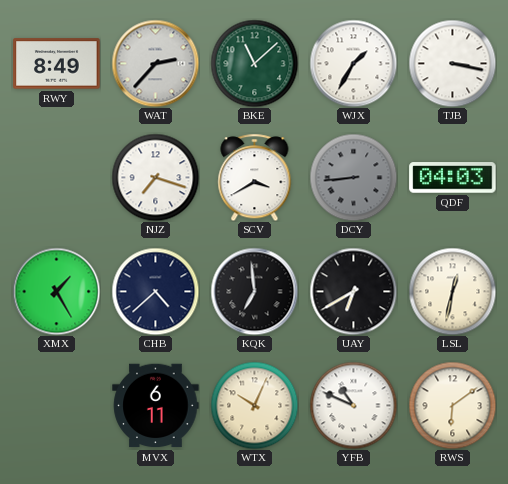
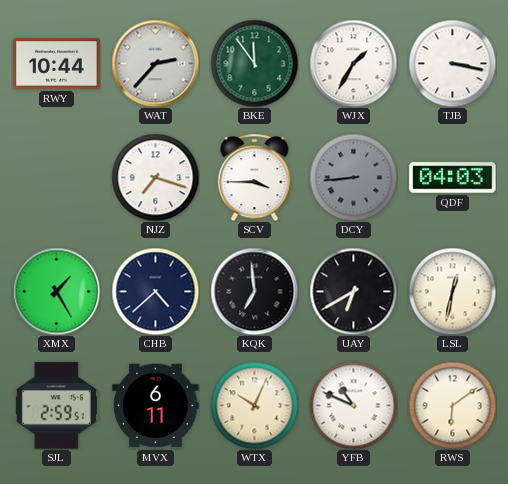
RWY: 8:49 -> 10:44
BKE: 11:08 -> 11:54
SCV: 3:40 -> 3:45
SJL: none -> 2:59
